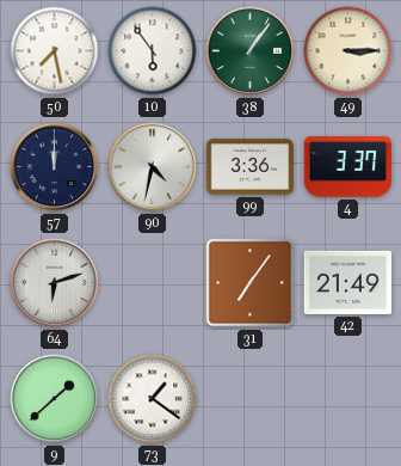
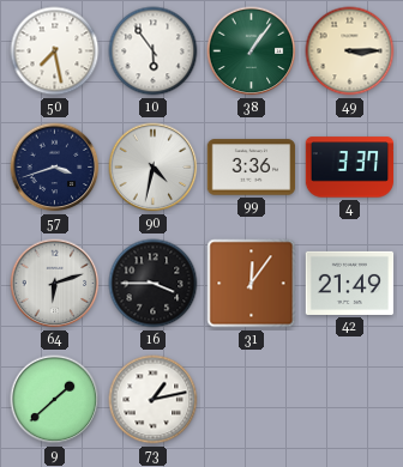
57: 12:00 -> 3:42
16: none -> 3:45
31: 7:06 -> 12:06
73: 1:21 -> 1:13
